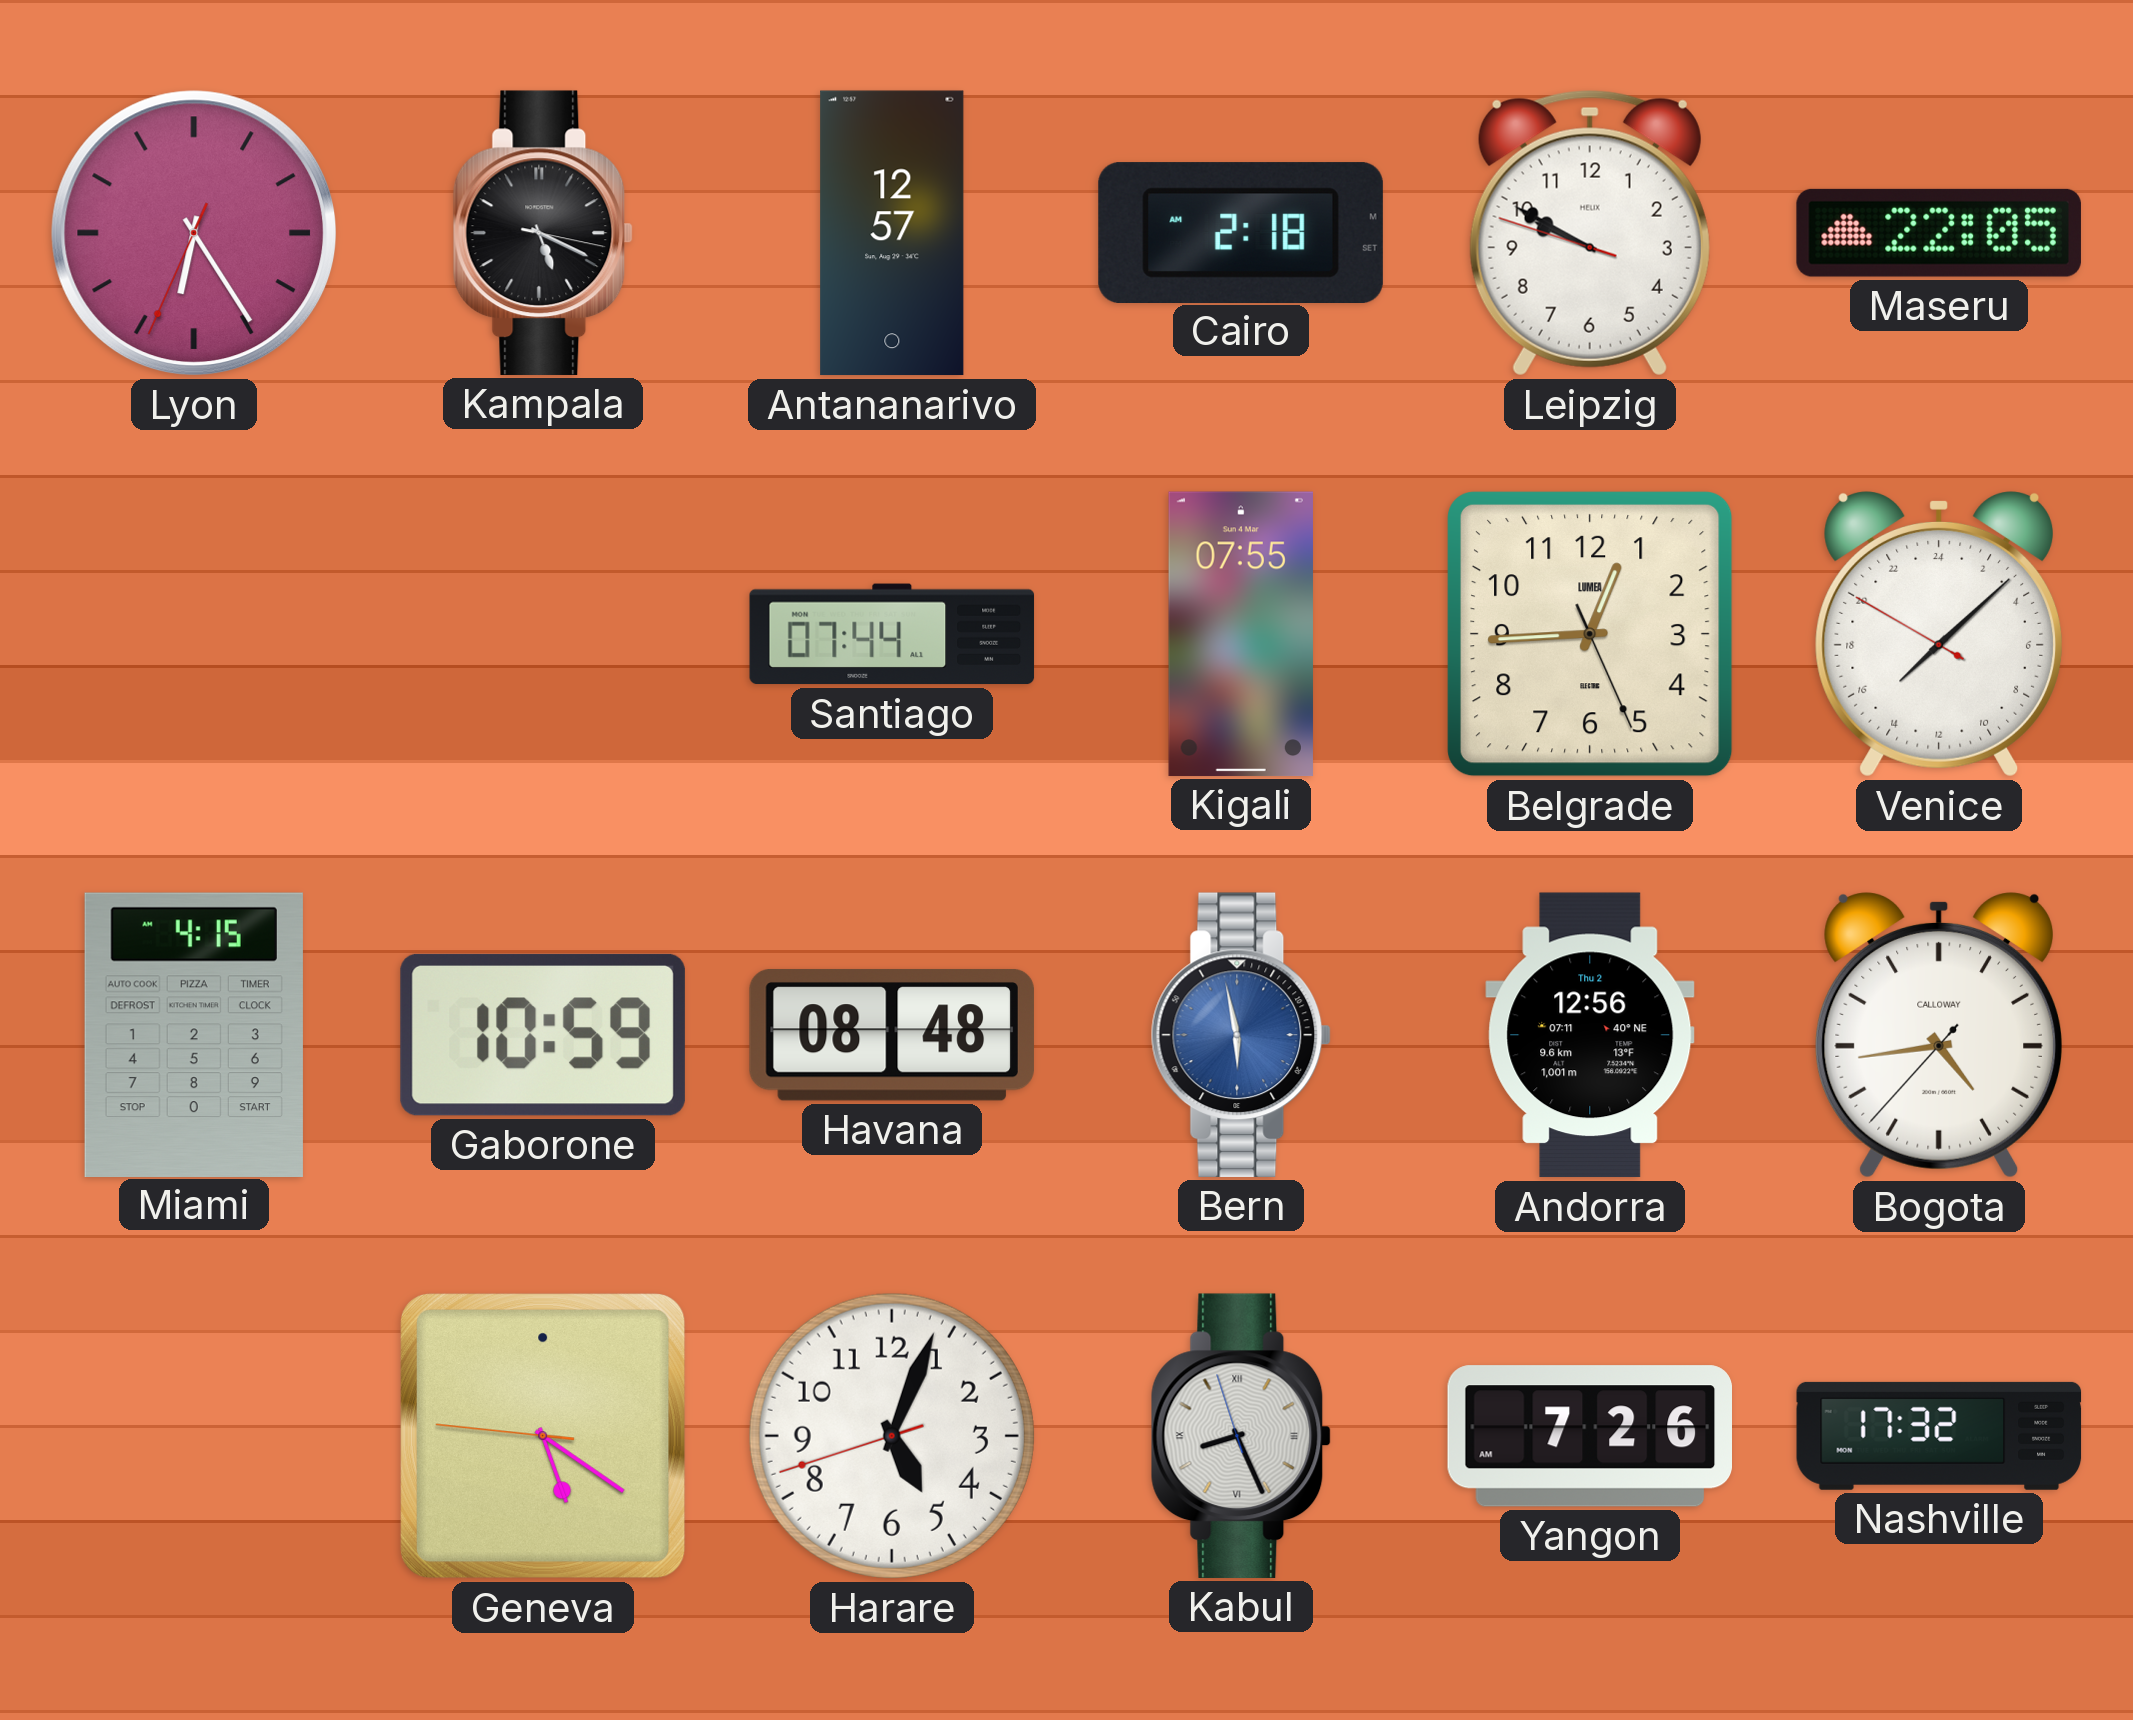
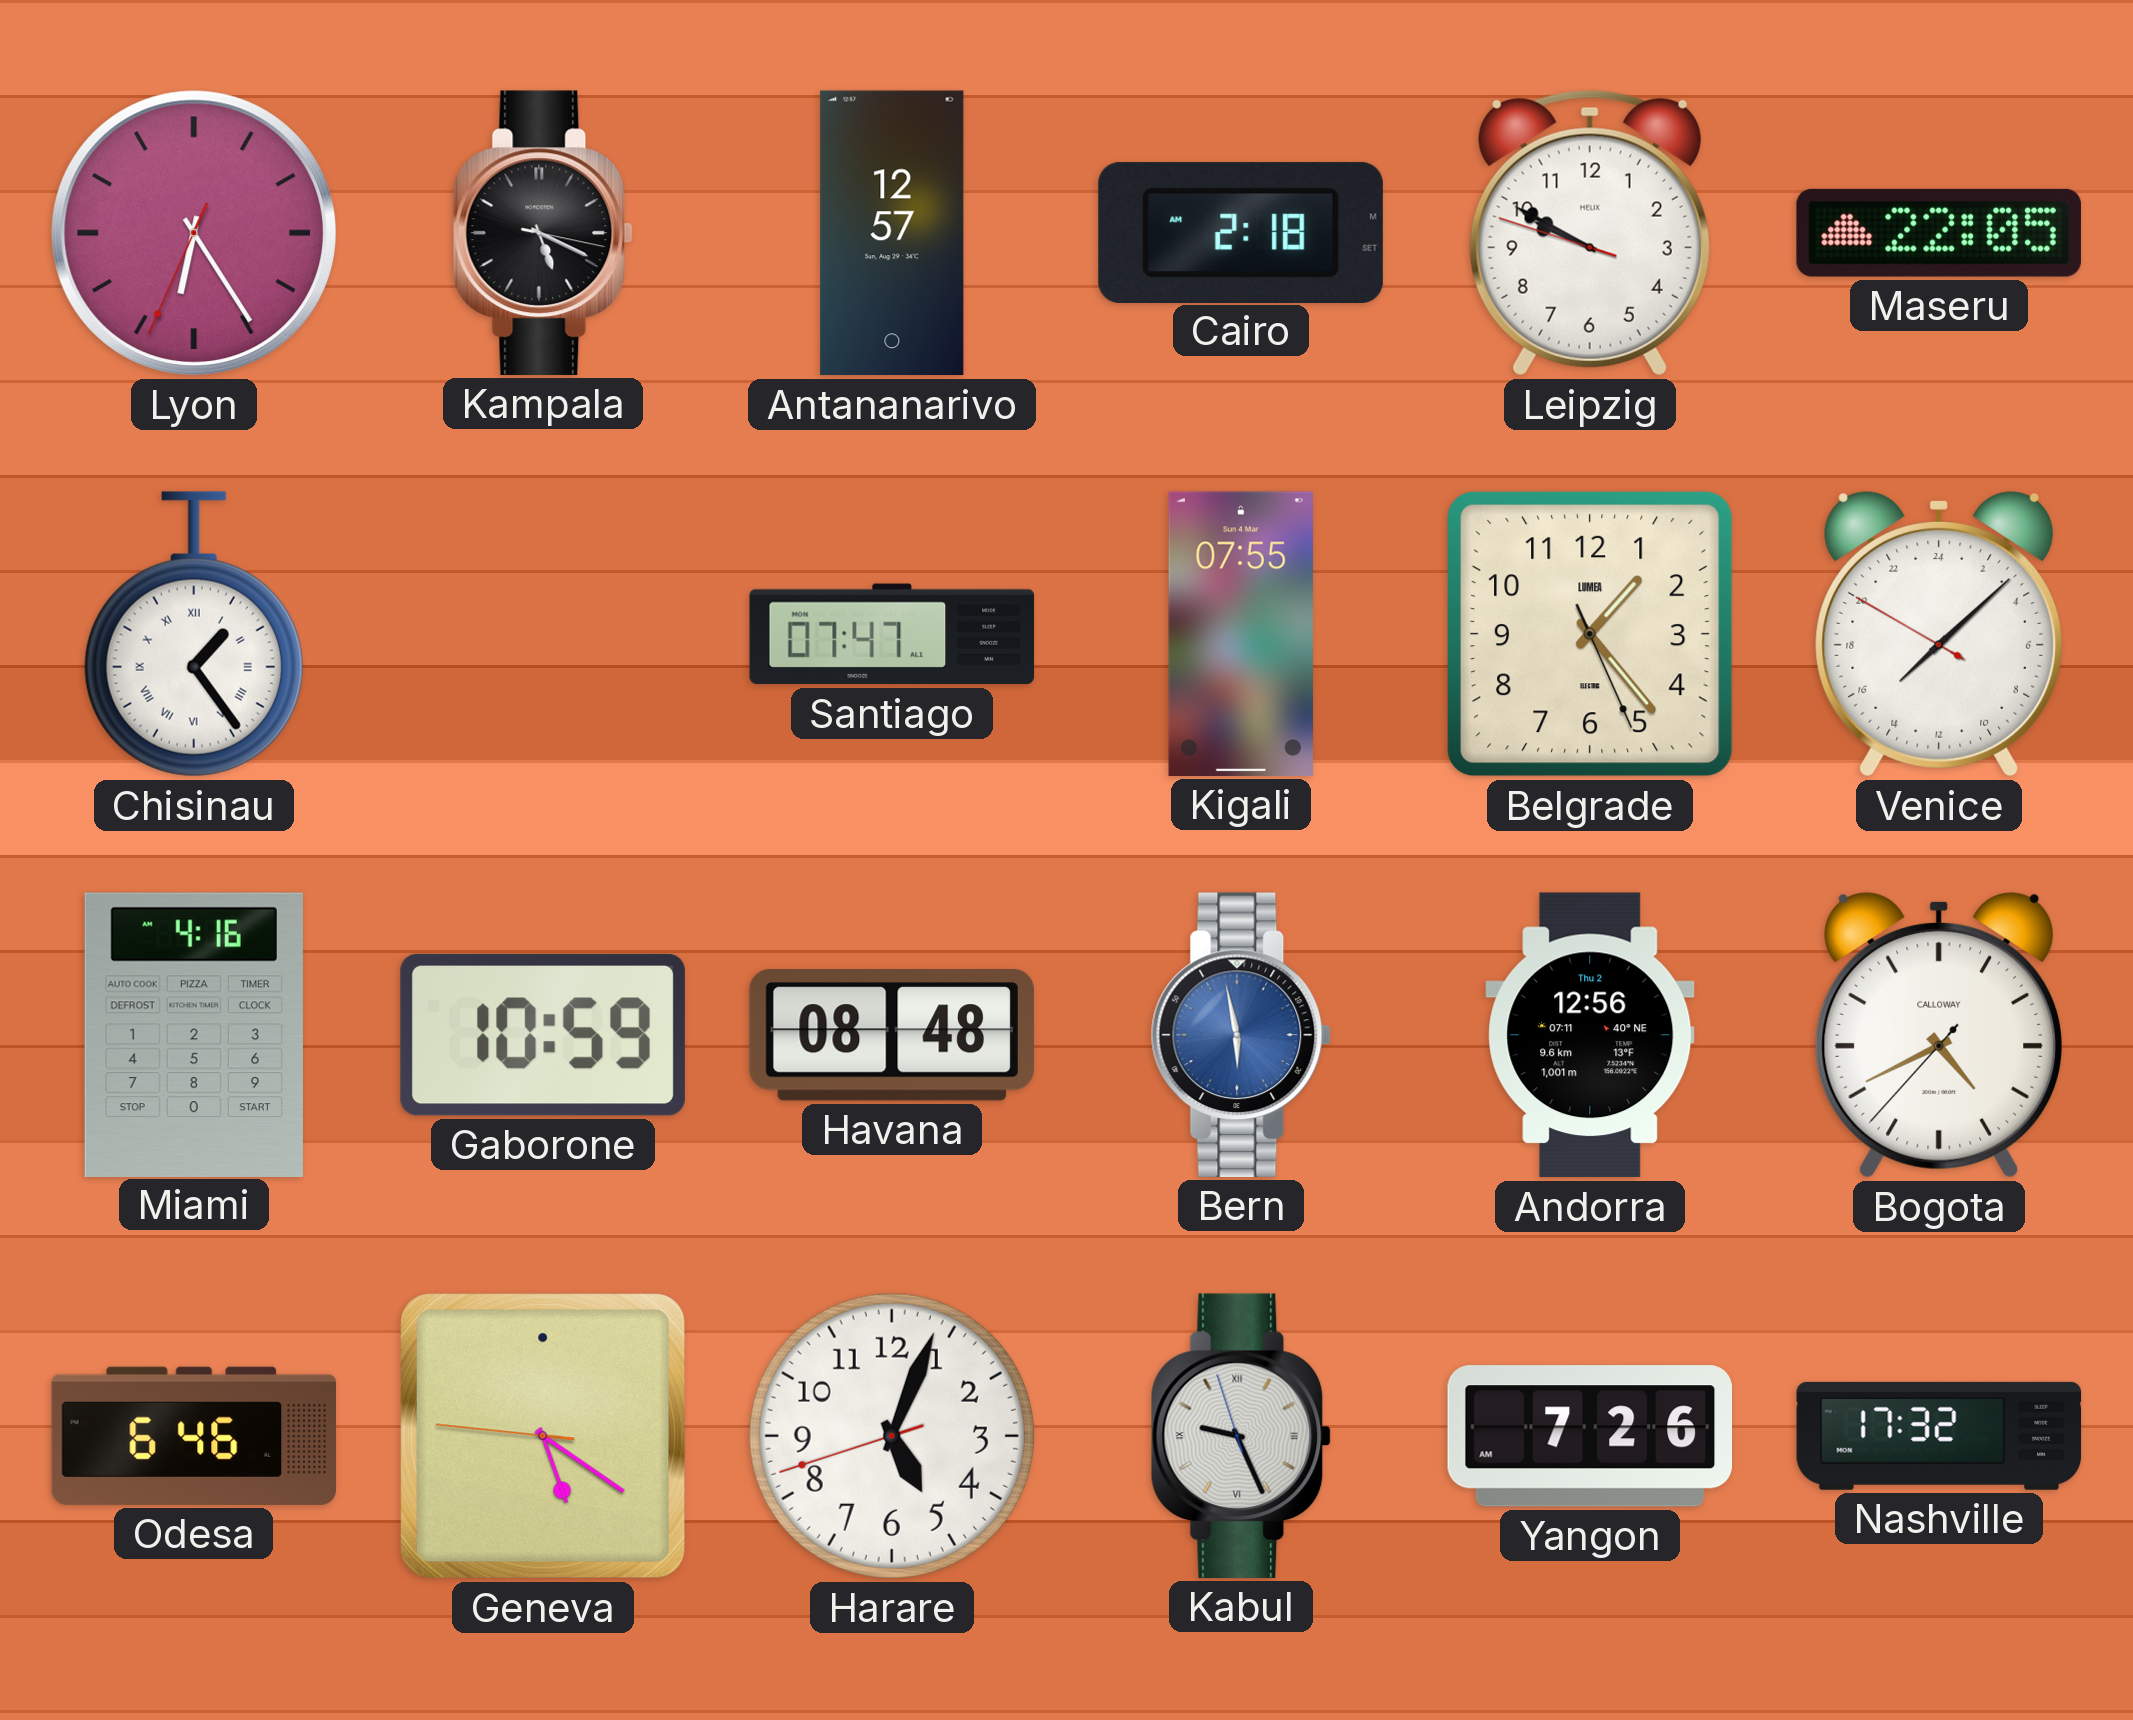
Chisinau: none -> 1:24
Santiago: 07:44 -> 07:47
Belgrade: 12:44 -> 1:23
Miami: 4:15 -> 4:16
Bogota: 4:43 -> 4:40
Odesa: none -> 6:46
Kabul: 8:25 -> 9:25
